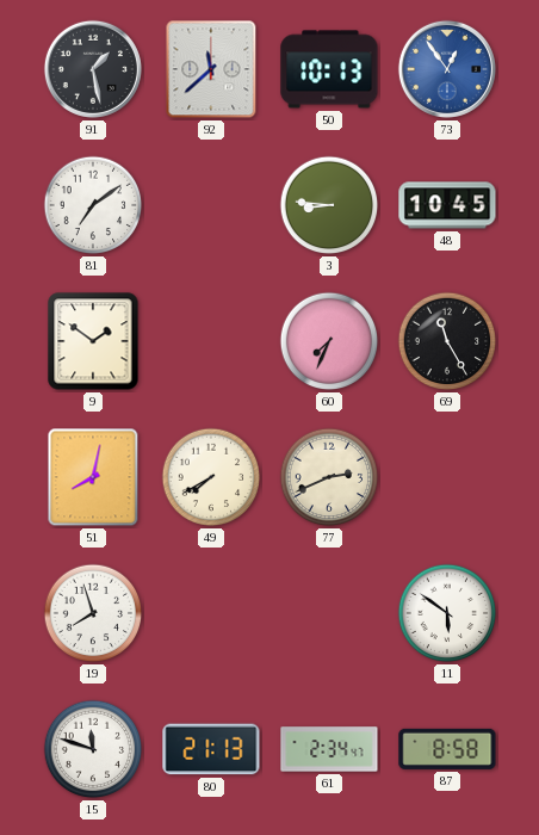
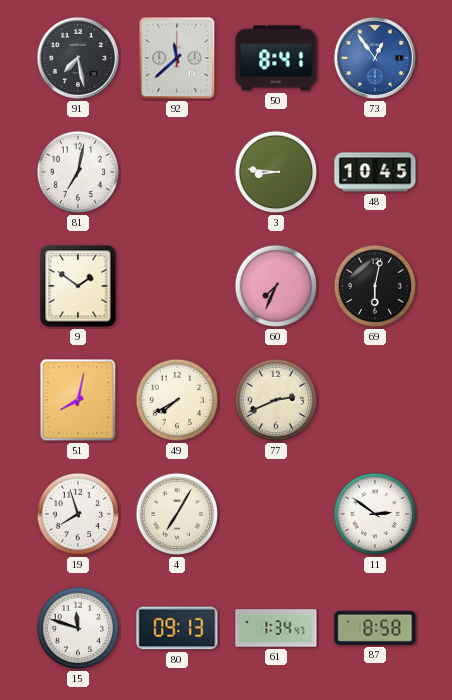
91: 1:28 -> 7:28
50: 10:13 -> 8:41
81: 7:09 -> 7:02
69: 11:25 -> 6:02
4: none -> 7:05
11: 5:51 -> 2:51
80: 21:13 -> 09:13
61: 2:34 -> 1:34
